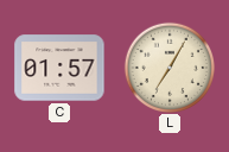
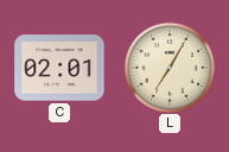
C: 01:57 -> 02:01
